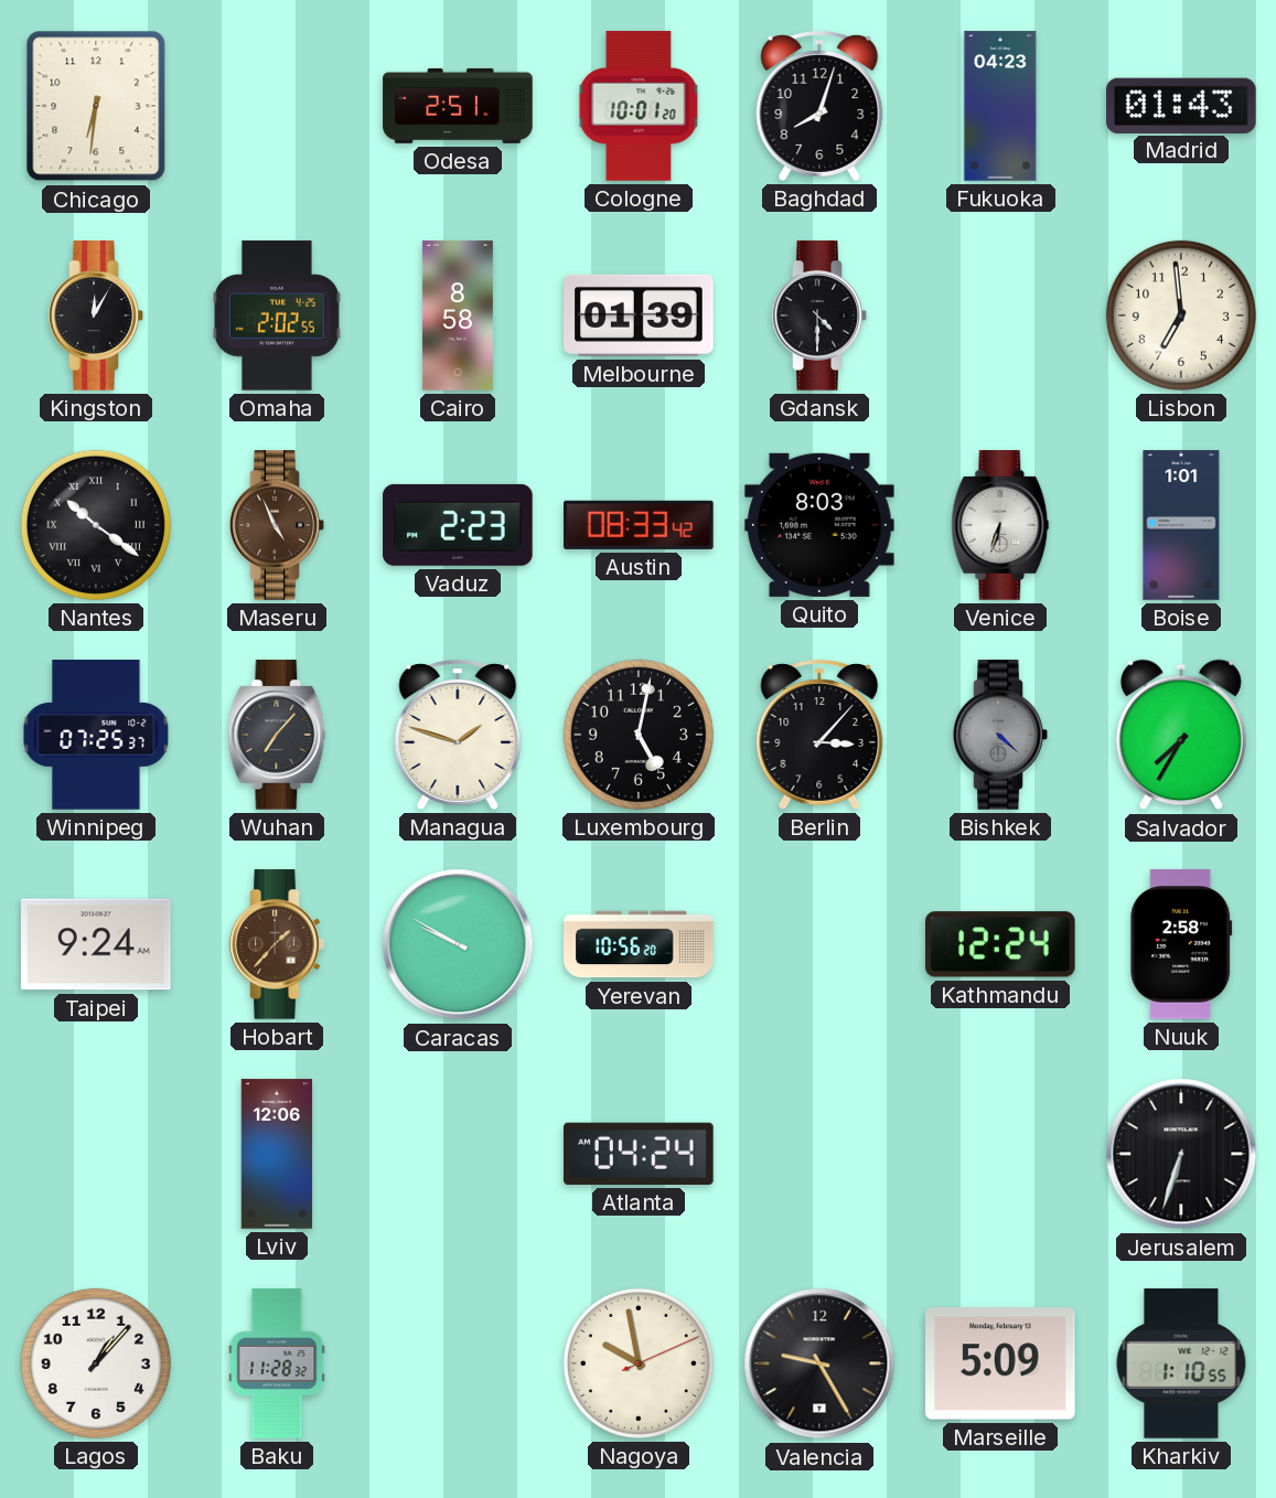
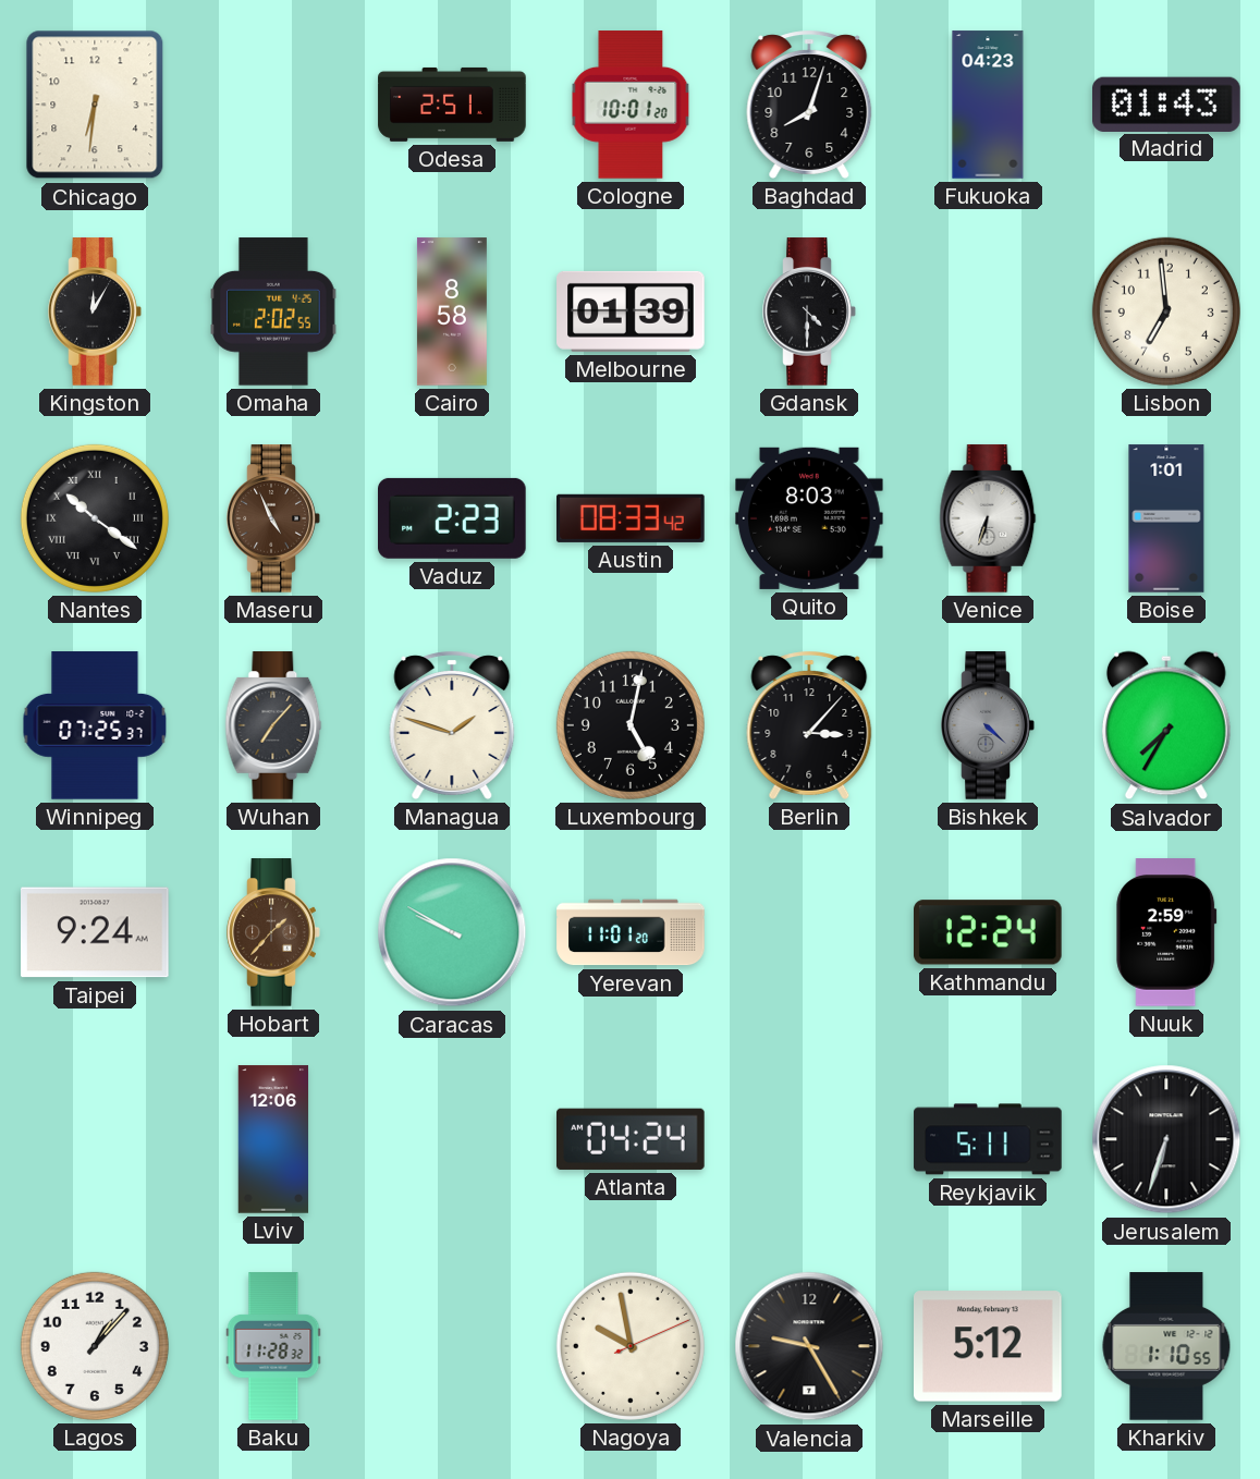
Yerevan: 10:56 -> 11:01
Nuuk: 2:58 -> 2:59
Reykjavik: none -> 5:11
Marseille: 5:09 -> 5:12
